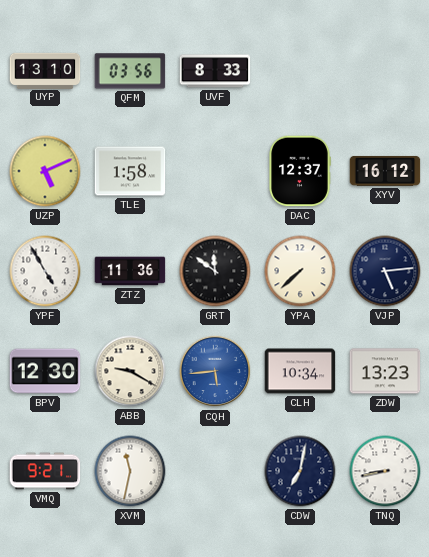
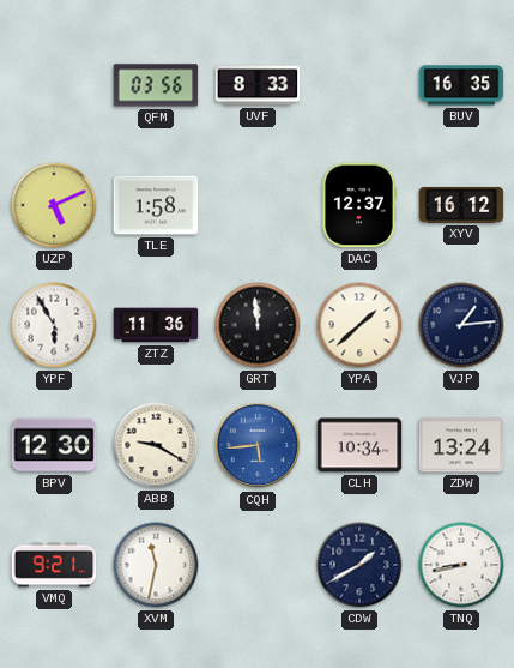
UYP: 13:10 -> none
BUV: none -> 16:35
YPF: 4:55 -> 5:55
GRT: 11:51 -> 11:59
YPA: 7:38 -> 1:38
VJP: 5:14 -> 1:14
ZDW: 13:23 -> 13:24
CDW: 7:02 -> 1:40
